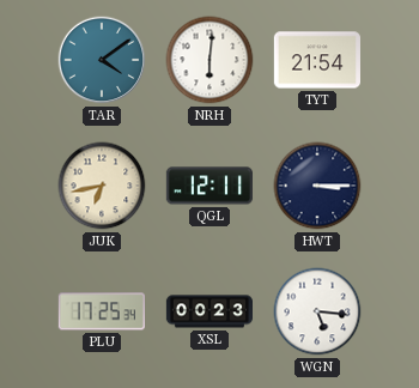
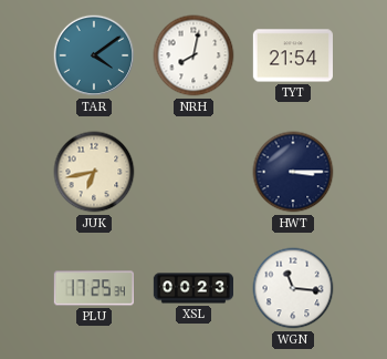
NRH: 6:01 -> 8:02
QGL: 12:11 -> none
WGN: 5:16 -> 11:16
